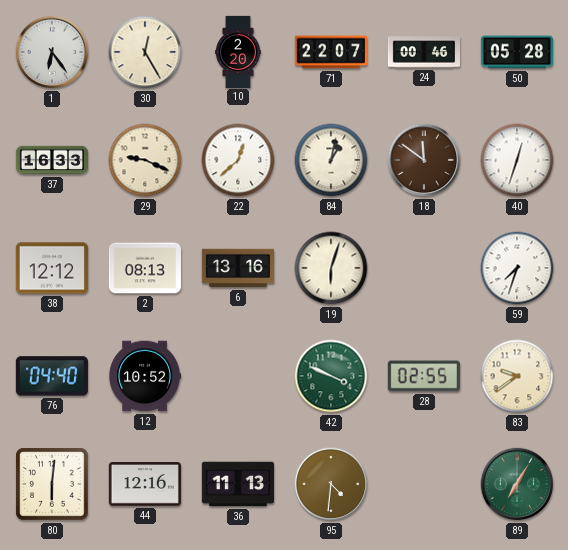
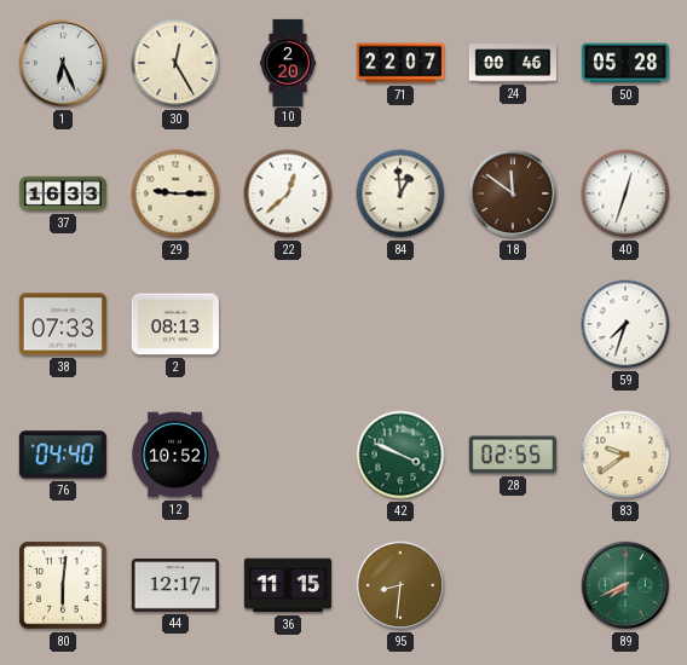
1: 6:24 -> 6:26
29: 9:19 -> 9:15
84: 1:02 -> 12:59
38: 12:12 -> 07:33
6: 13:16 -> none
19: 6:03 -> none
44: 12:16 -> 12:17
36: 11:13 -> 11:15
95: 4:31 -> 8:31
89: 7:05 -> 7:41
